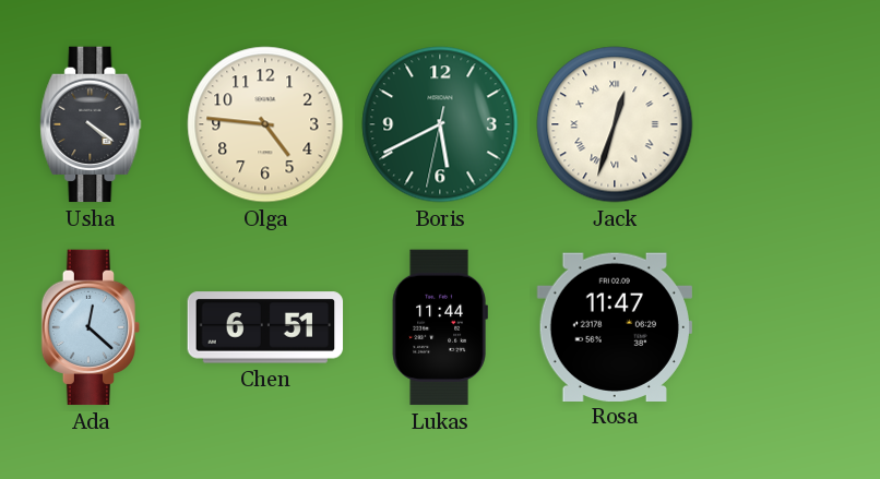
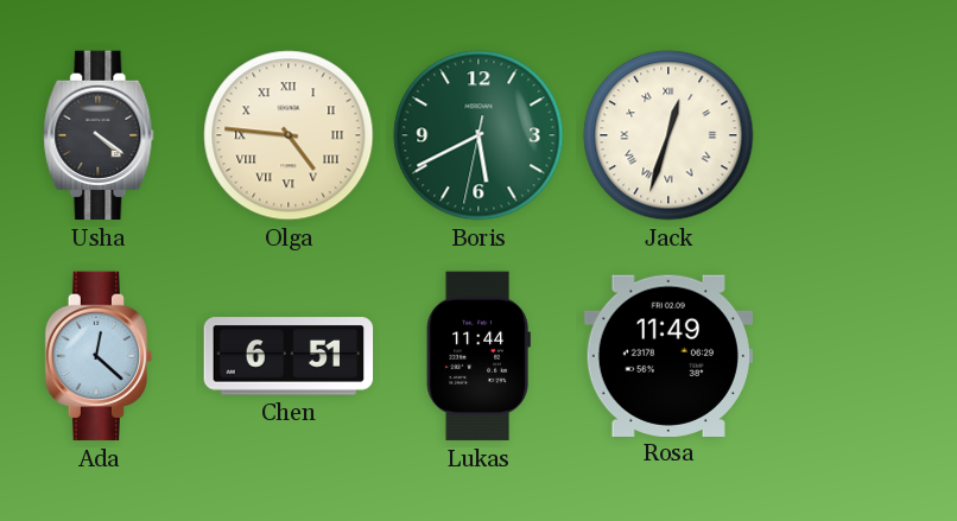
Olga numerals: Arabic -> Roman
Rosa: 11:47 -> 11:49
